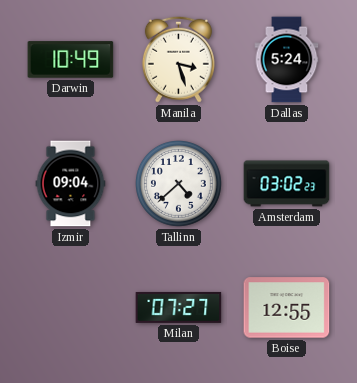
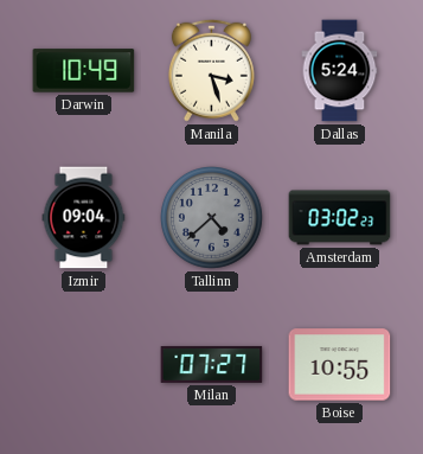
Tallinn dial: white -> grey
Boise: 12:55 -> 10:55
